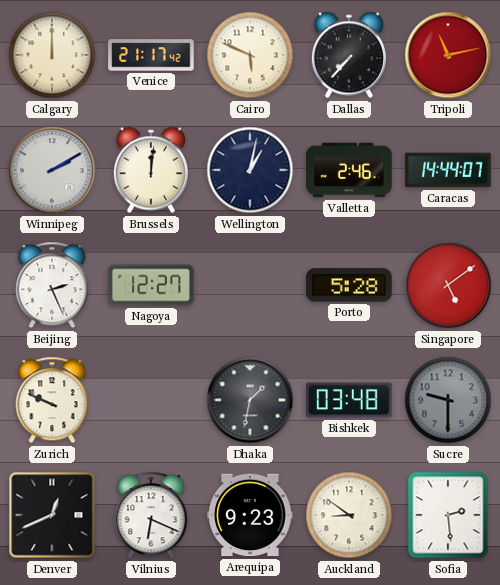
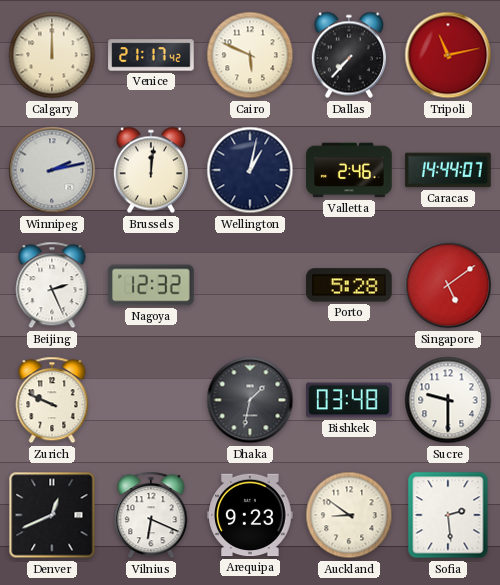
Winnipeg: 2:10 -> 2:13
Nagoya: 12:27 -> 12:32
Sucre dial: grey -> white
